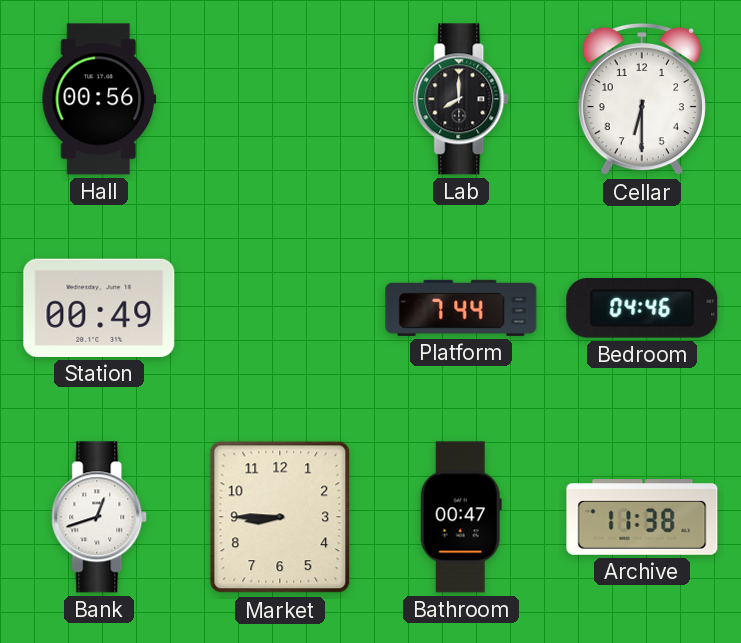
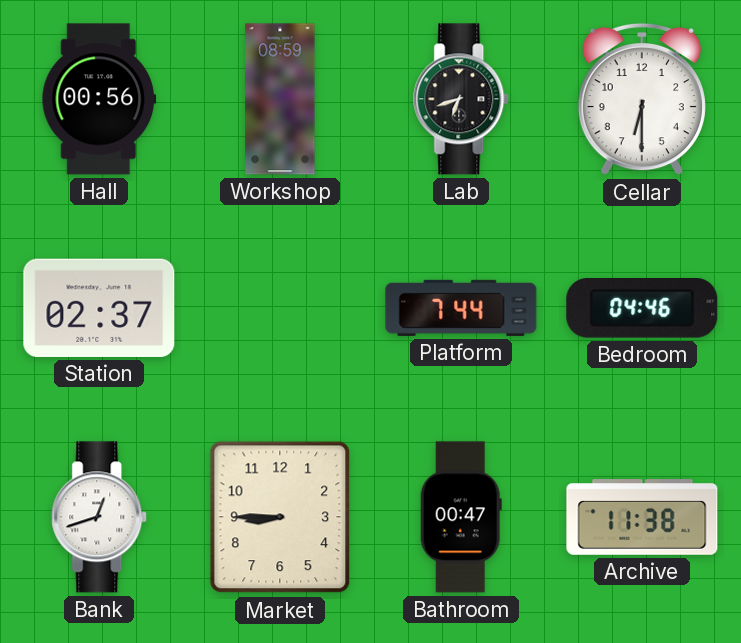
Workshop: none -> 08:59
Lab: 8:00 -> 6:42
Station: 00:49 -> 02:37
